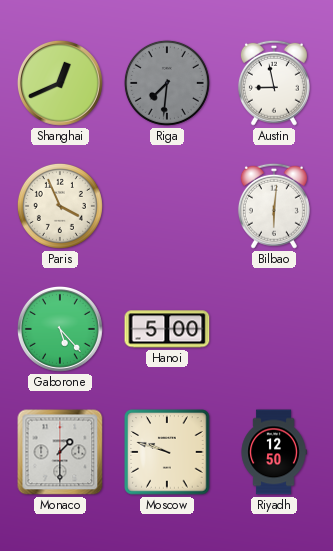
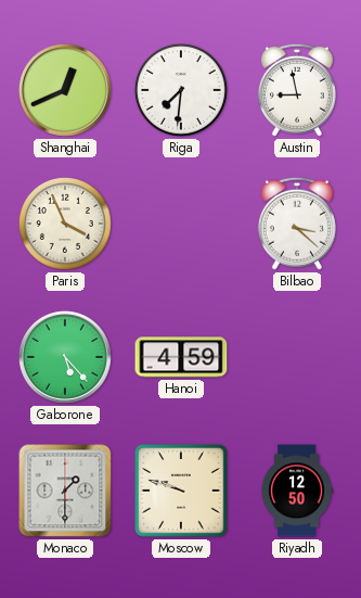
Riga dial: grey -> white
Bilbao: 6:01 -> 3:22
Hanoi: 5:00 -> 4:59
